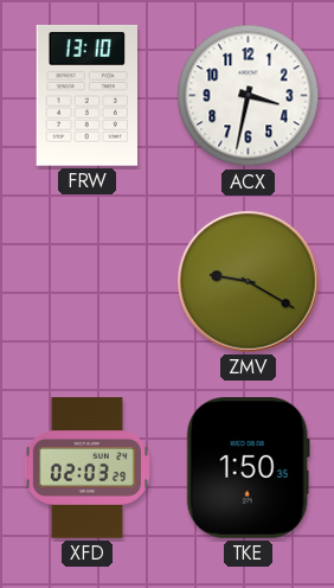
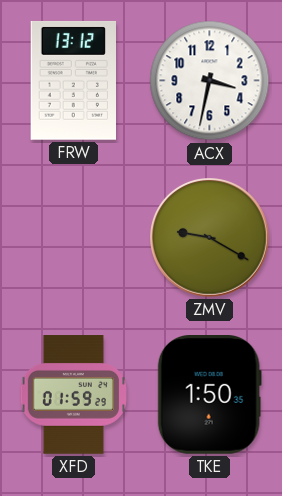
FRW: 13:10 -> 13:12
XFD: 02:03 -> 01:59
